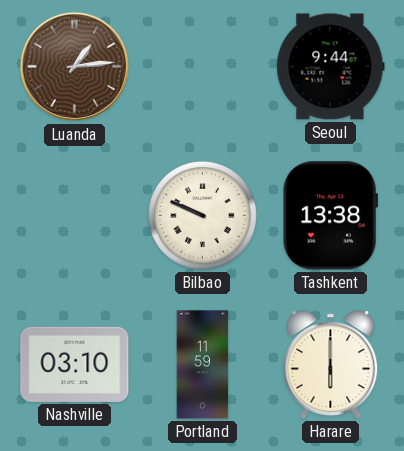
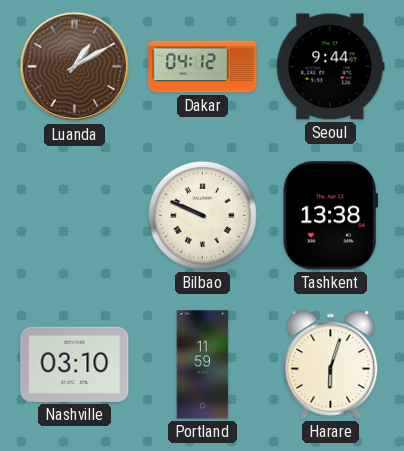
Luanda: 1:14 -> 1:10
Dakar: none -> 04:12
Harare: 6:00 -> 6:03
